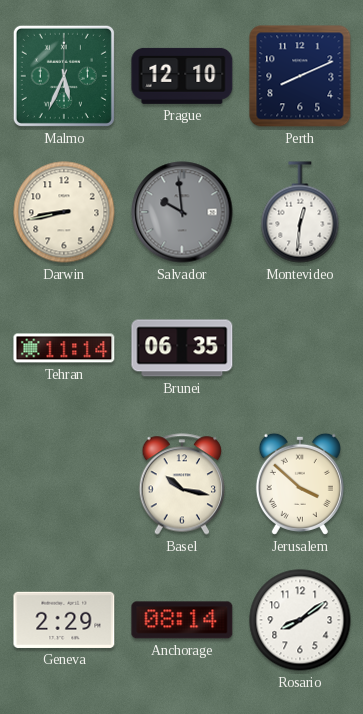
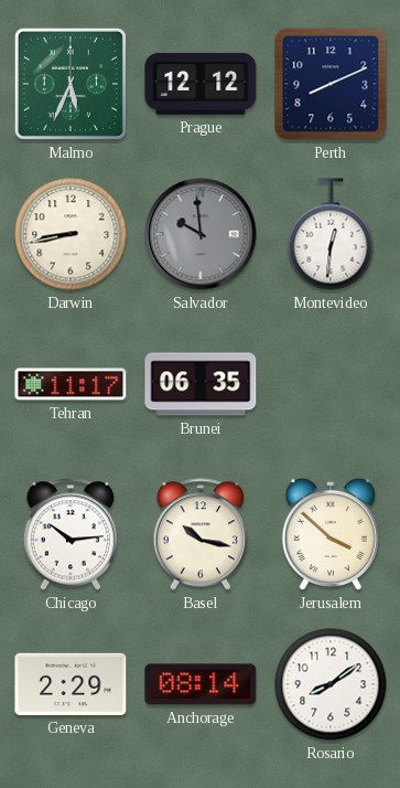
Prague: 12:10 -> 12:12
Tehran: 11:14 -> 11:17
Chicago: none -> 10:14
